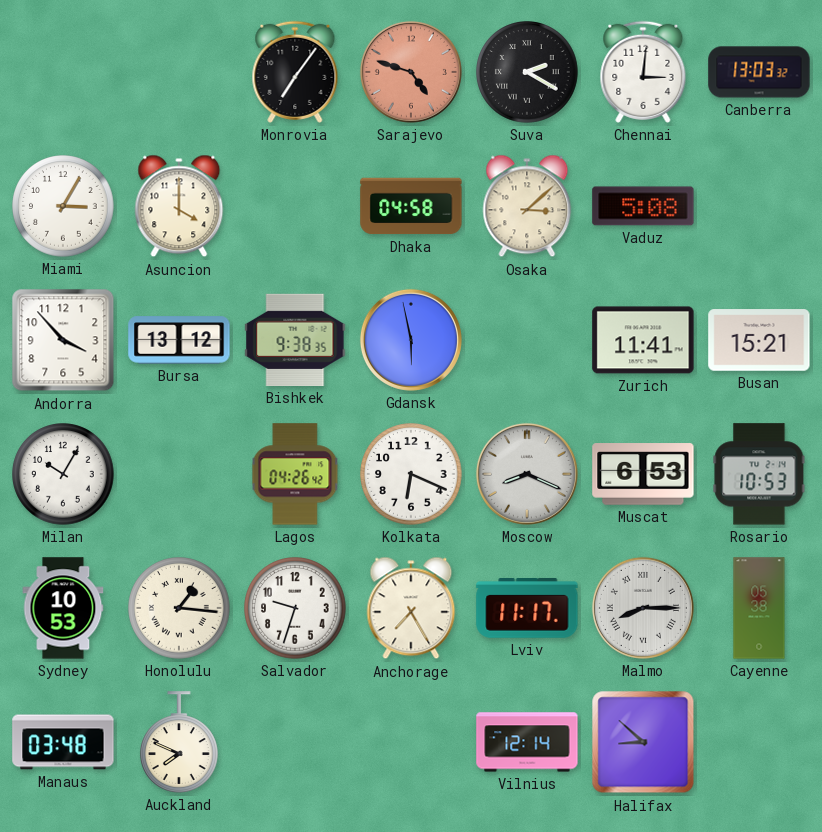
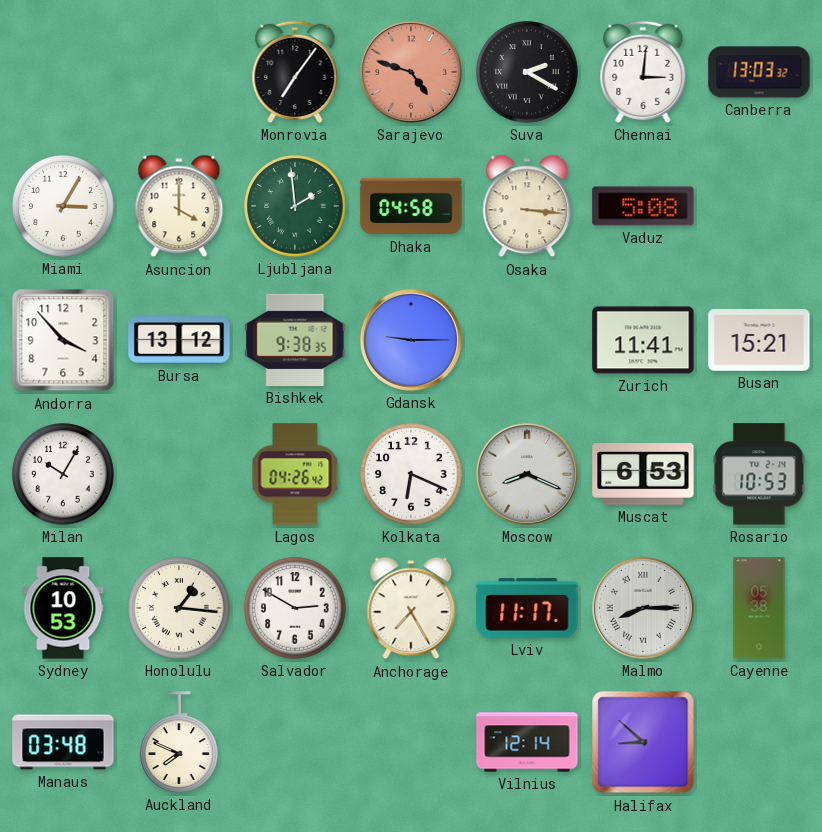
Ljubljana: none -> 1:59
Osaka: 3:08 -> 3:16
Gdansk: 5:58 -> 9:15
Salvador: 9:33 -> 2:50
